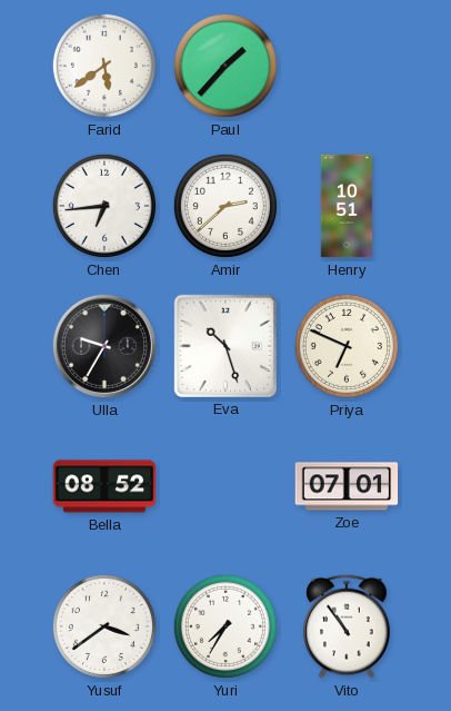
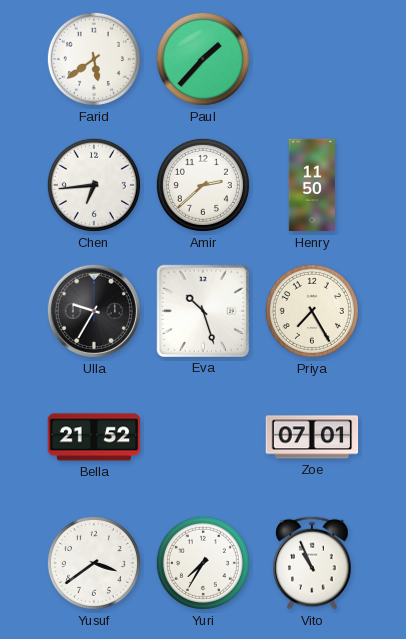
Henry: 10:51 -> 11:50
Priya: 6:49 -> 7:25
Bella: 08:52 -> 21:52
Vito: 10:54 -> 10:56
